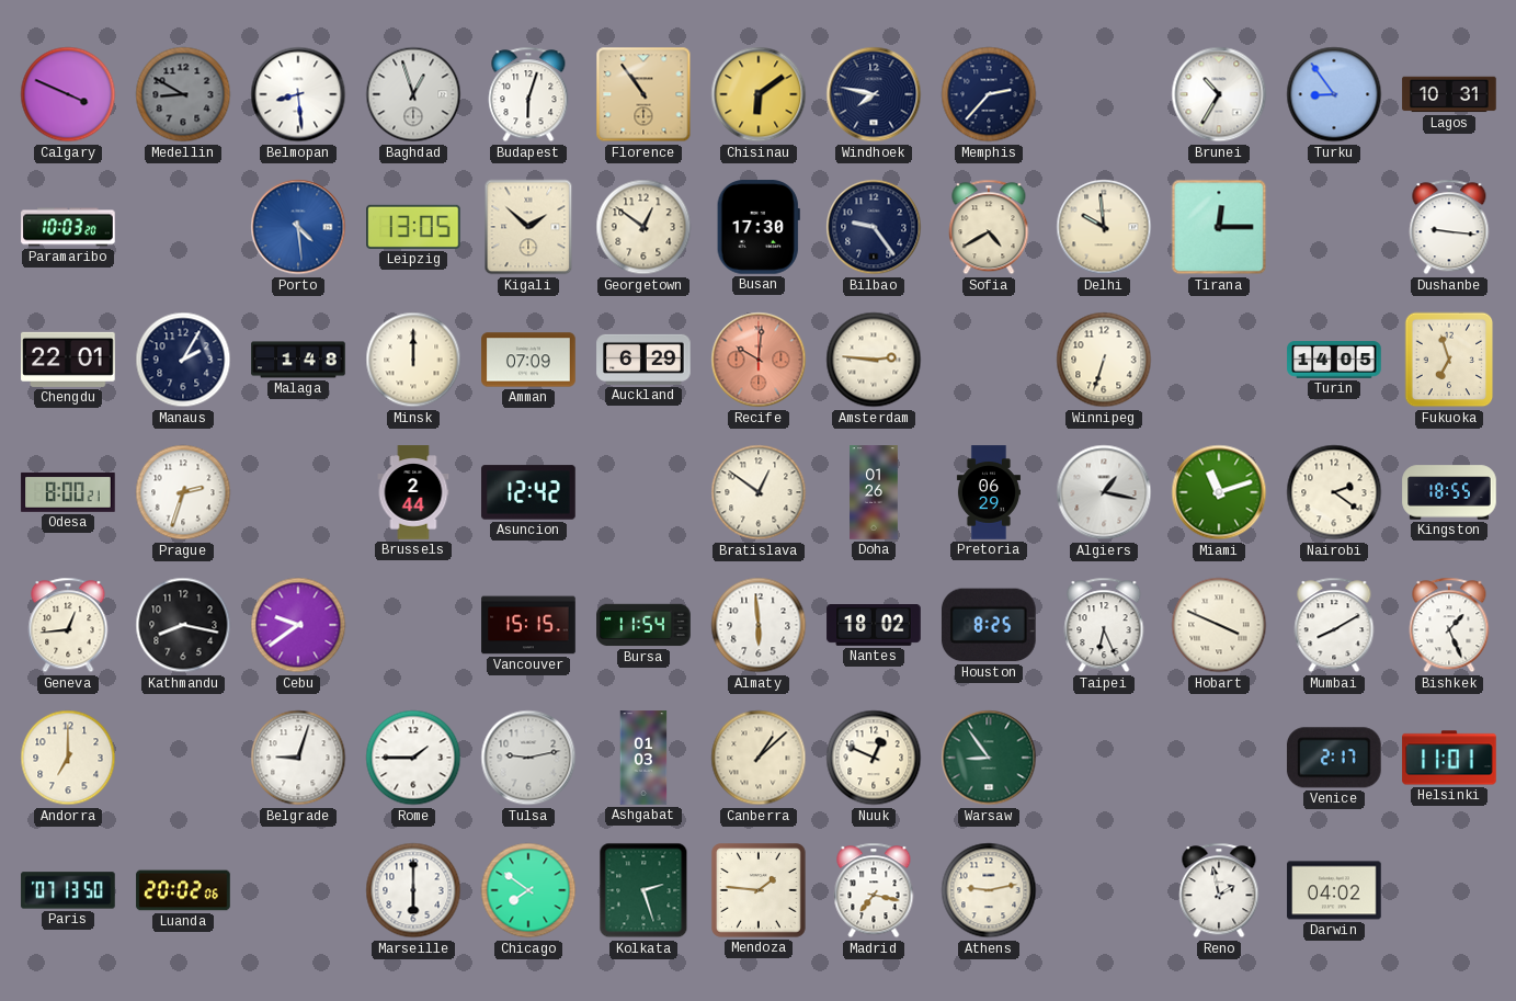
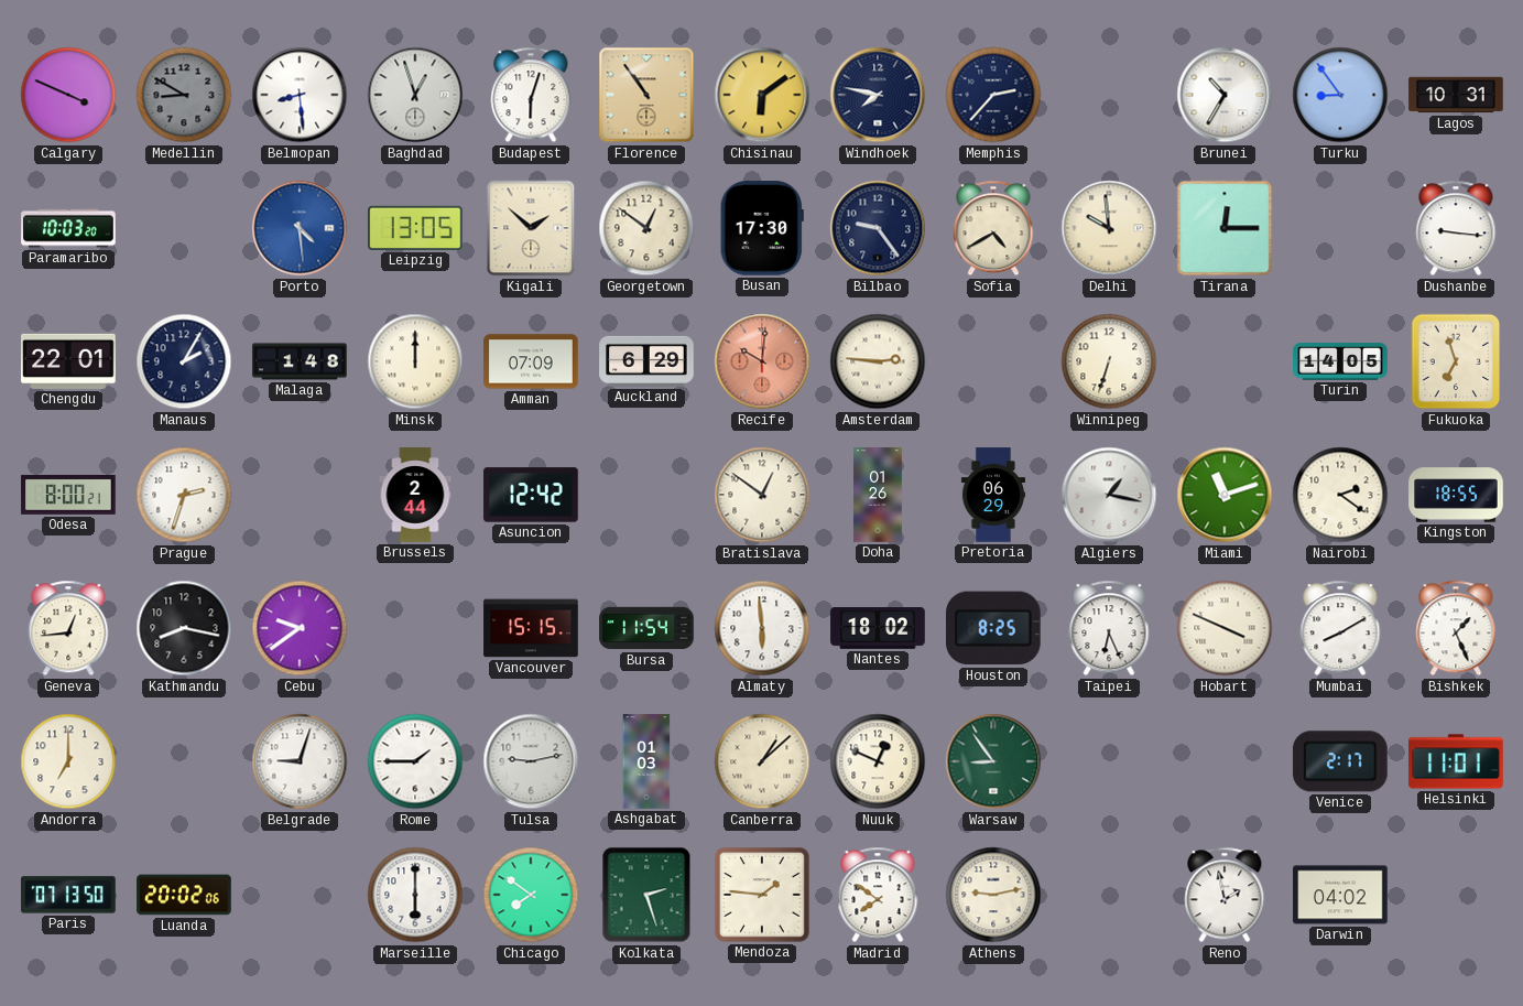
Madrid: 7:17 -> 7:51
